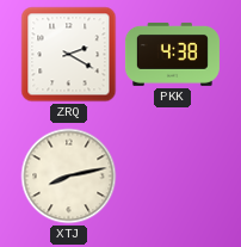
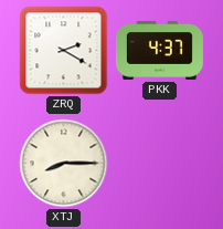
PKK: 4:38 -> 4:37
XTJ: 8:13 -> 8:15
